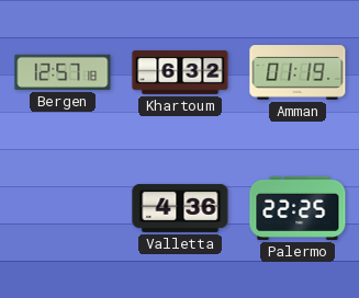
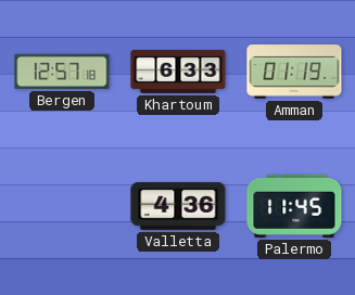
Khartoum: 6:32 -> 6:33
Palermo: 22:25 -> 11:45
